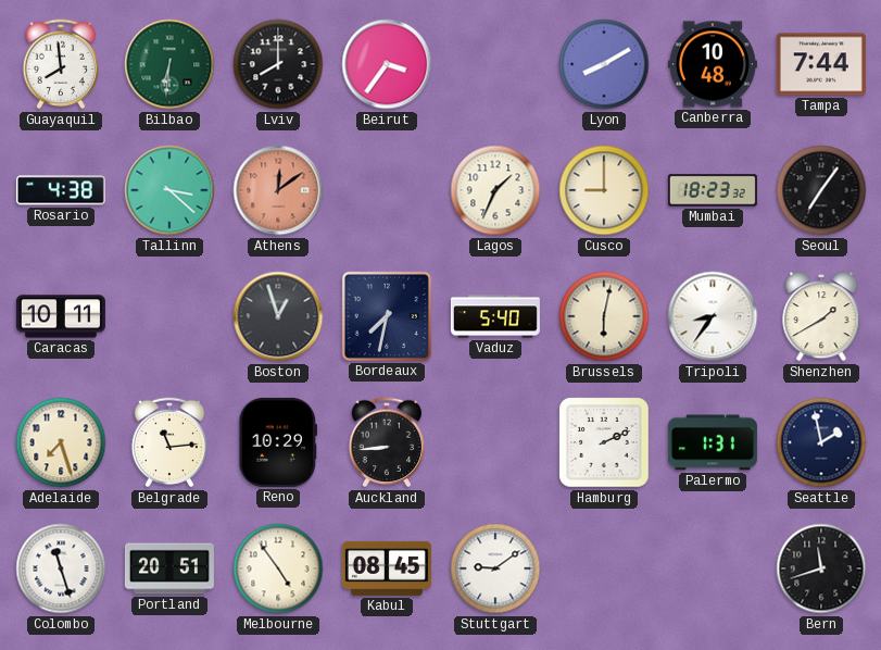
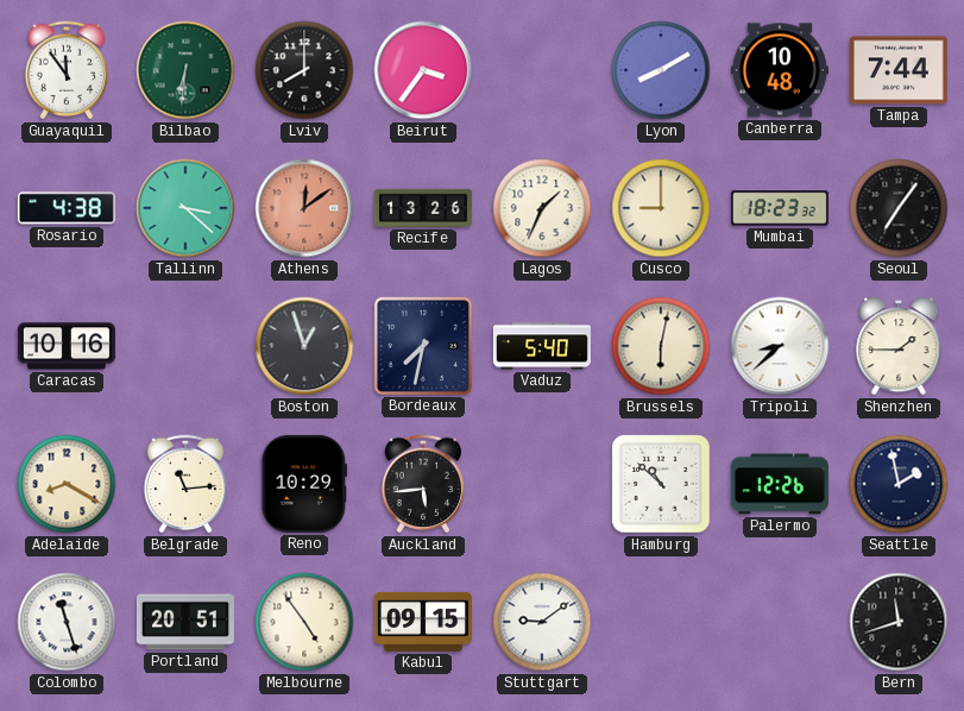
Guayaquil: 7:59 -> 11:54
Recife: none -> 13:26
Caracas: 10:11 -> 10:16
Tripoli: 8:36 -> 8:38
Shenzhen: 1:40 -> 1:45
Adelaide: 7:27 -> 8:20
Auckland: 8:44 -> 5:44
Hamburg: 2:11 -> 10:52
Palermo: 1:31 -> 12:26
Kabul: 08:45 -> 09:15
